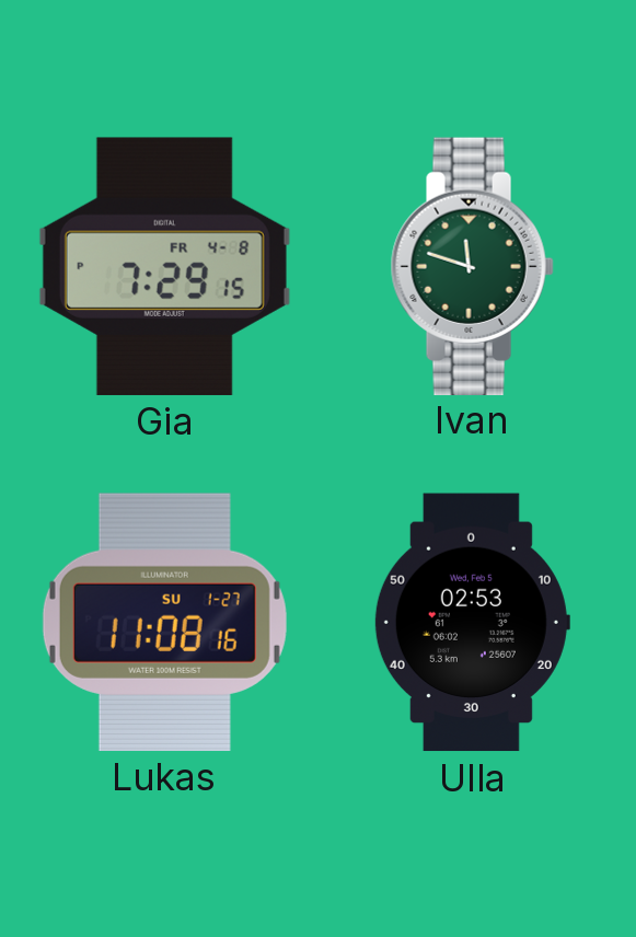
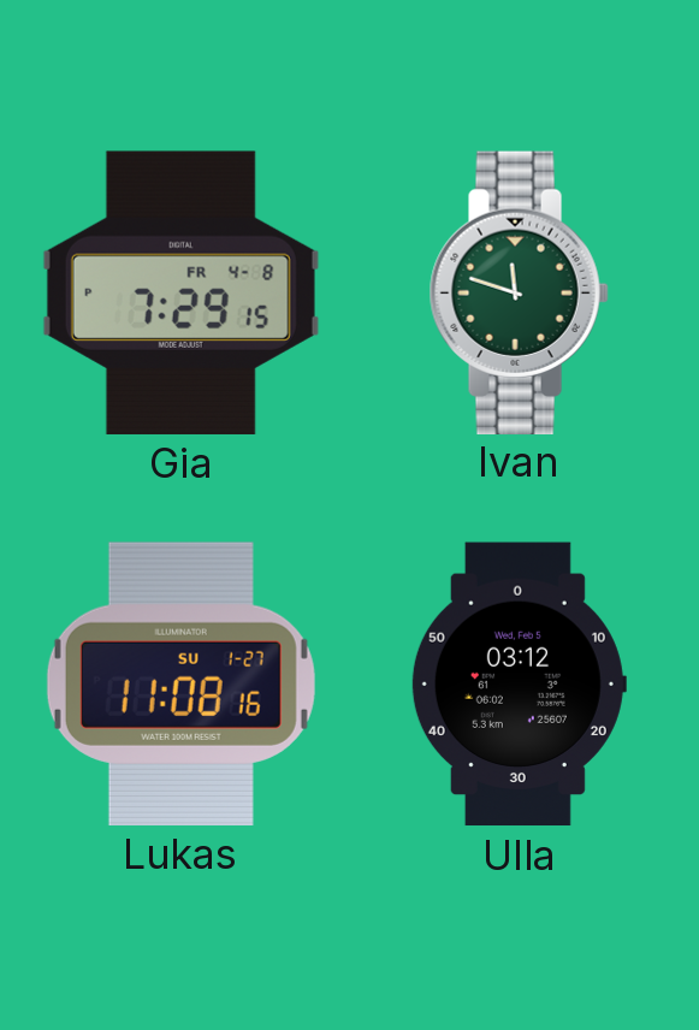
Ulla: 02:53 -> 03:12
